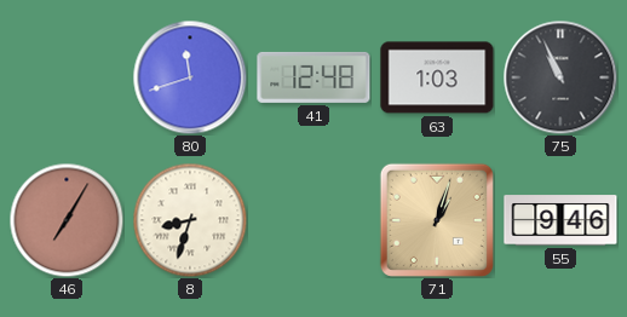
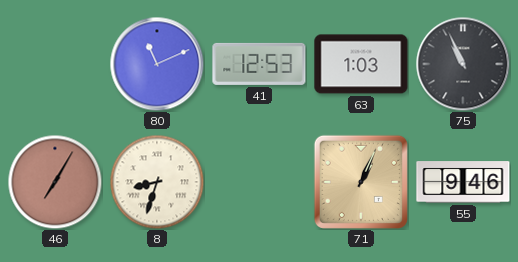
80: 11:42 -> 11:11
41: 12:48 -> 12:53
71: 1:03 -> 1:04
